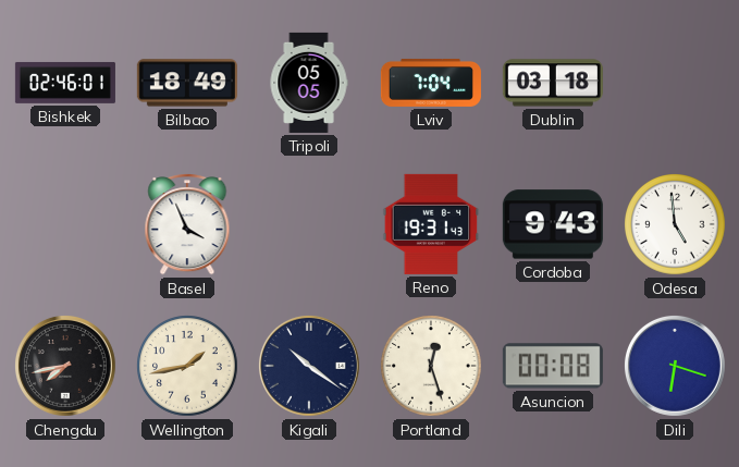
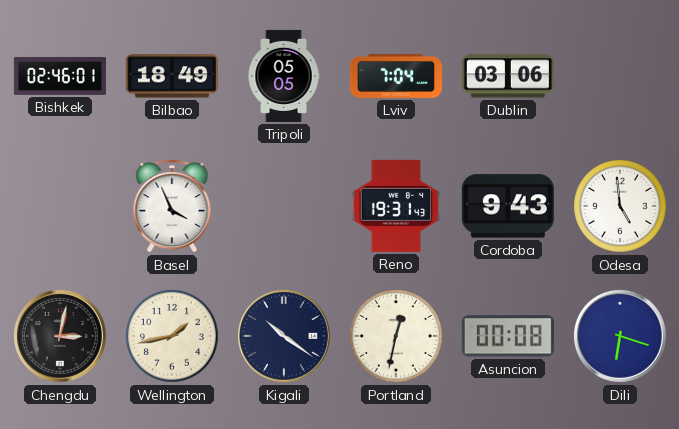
Dublin: 03:18 -> 03:06
Chengdu: 7:43 -> 3:02
Portland: 12:27 -> 12:32
